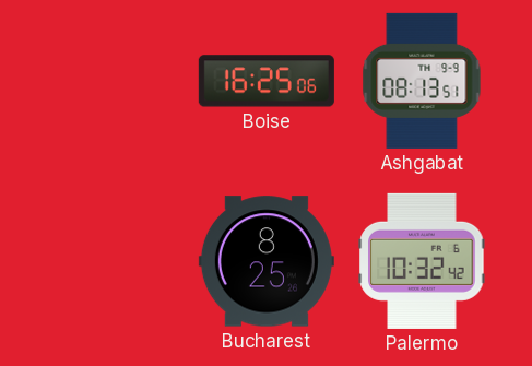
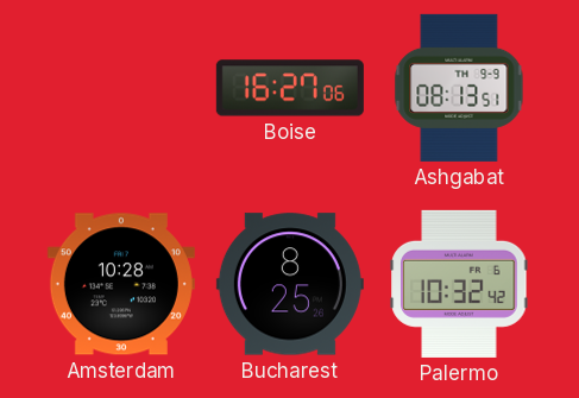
Boise: 16:25 -> 16:27
Amsterdam: none -> 10:28
